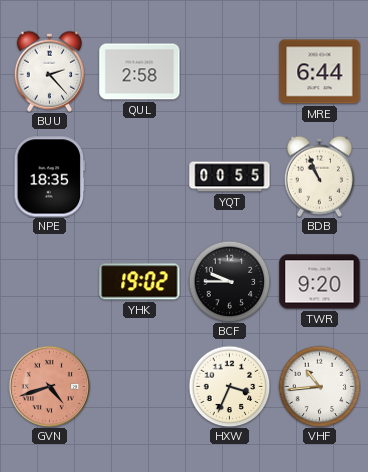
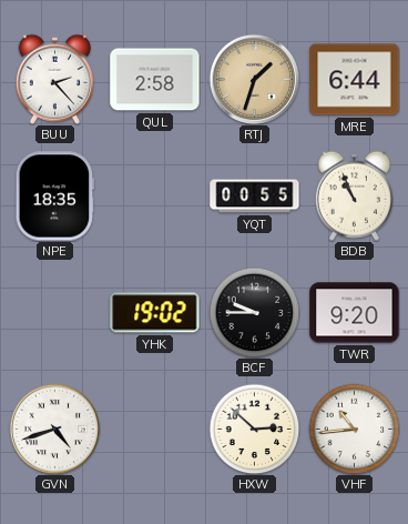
RTJ: none -> 1:33
GVN dial: salmon -> white
HXW: 3:34 -> 2:52
